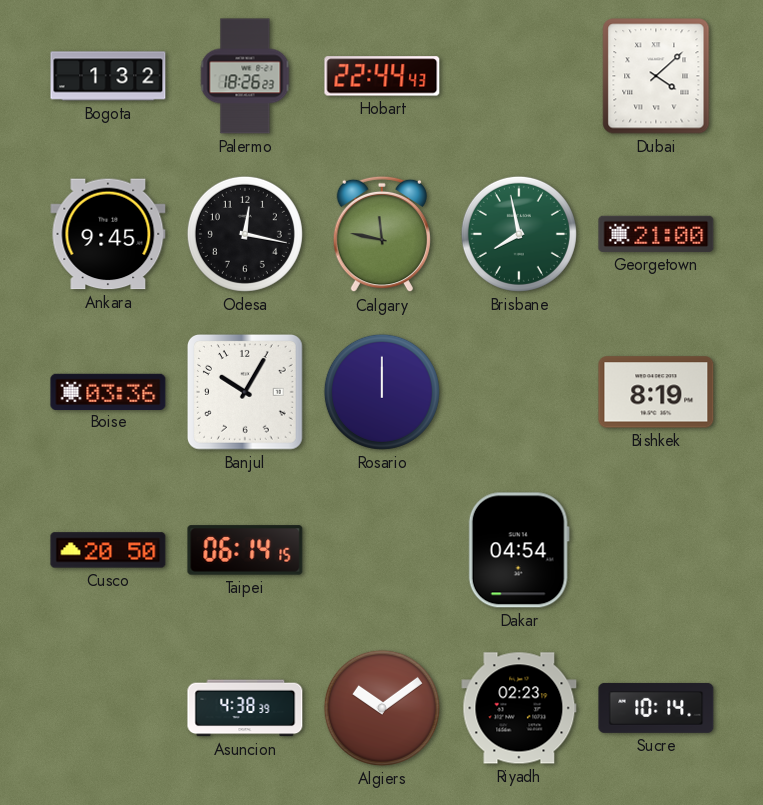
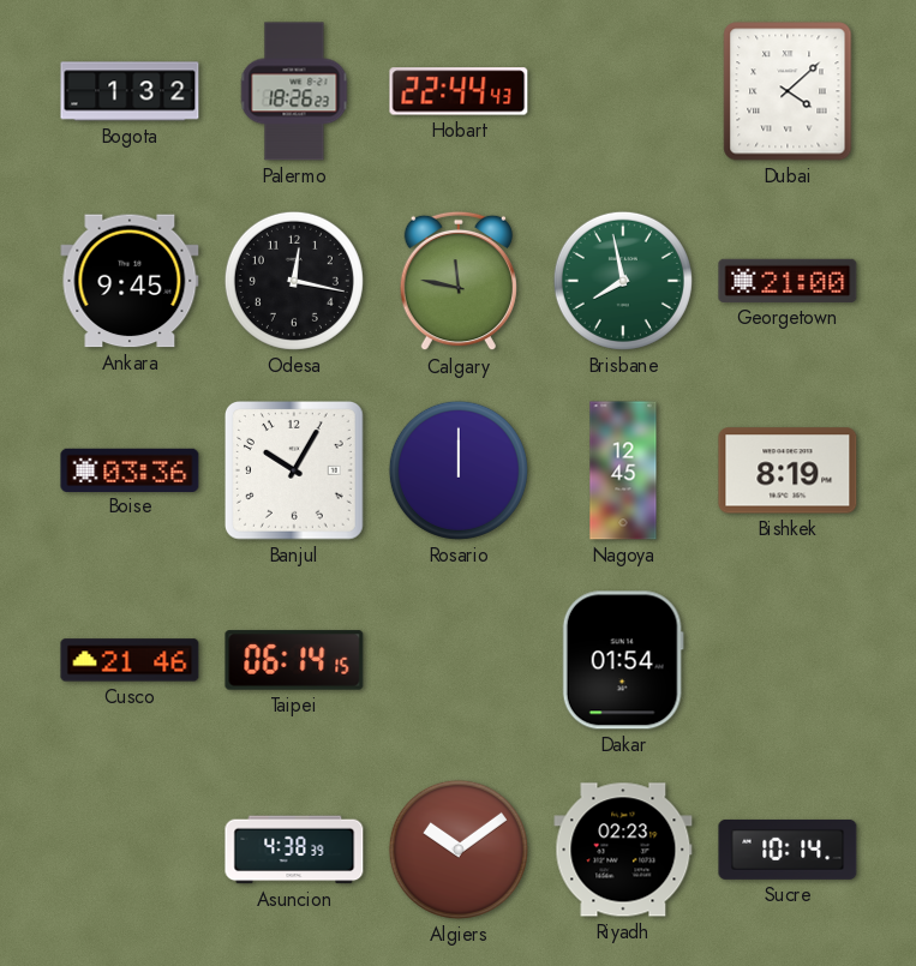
Nagoya: none -> 12:45
Cusco: 20:50 -> 21:46
Dakar: 04:54 -> 01:54
